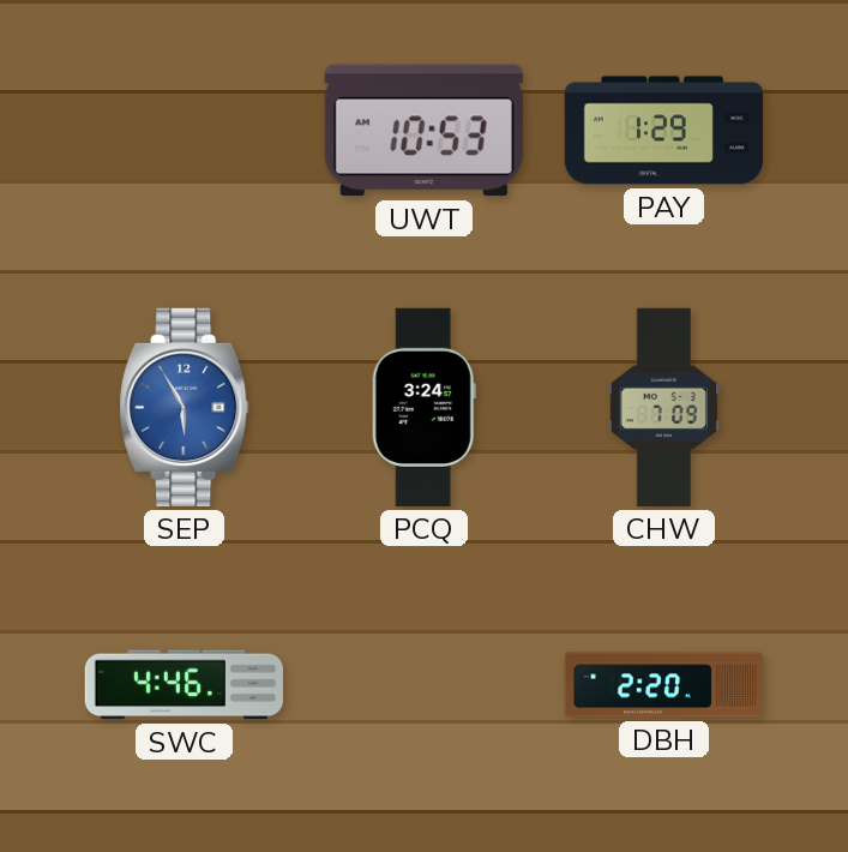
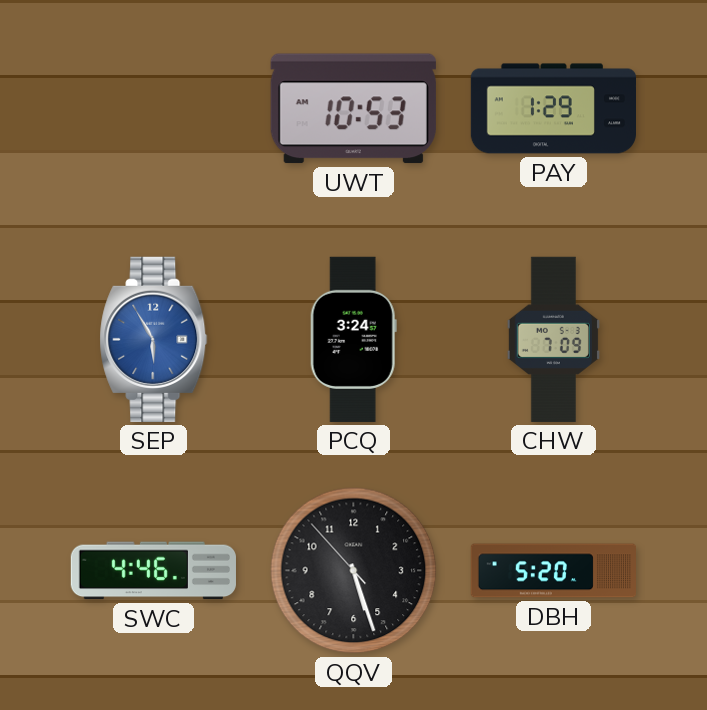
QQV: none -> 5:26
DBH: 2:20 -> 5:20
